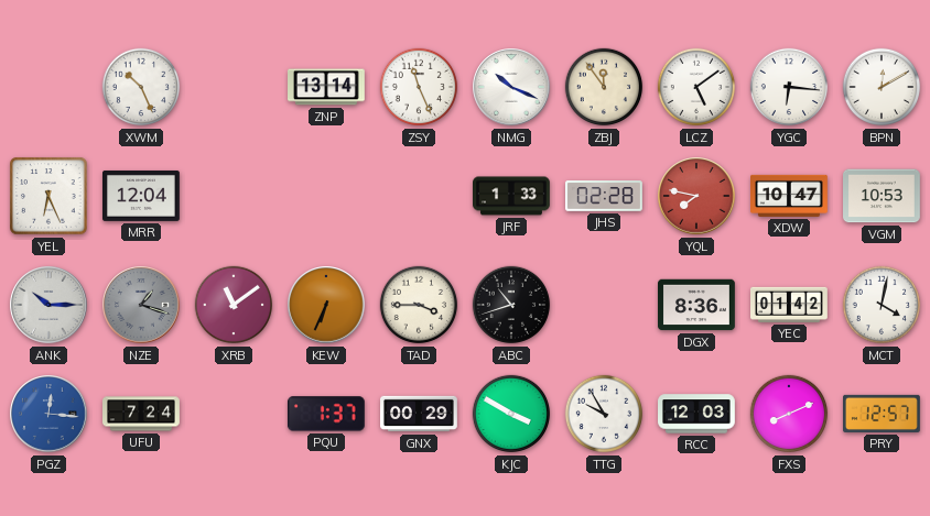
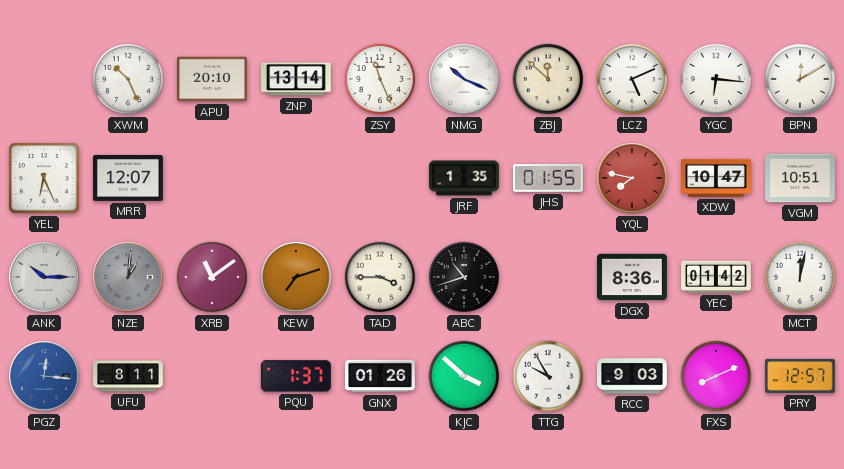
APU: none -> 20:10
ZBJ: 11:54 -> 11:52
LCZ: 5:09 -> 5:11
MRR: 12:04 -> 12:07
JRF: 1:33 -> 1:35
JHS: 02:28 -> 01:55
VGM: 10:53 -> 10:51
NZE: 1:18 -> 1:01
KEW: 6:34 -> 7:12
MCT: 4:02 -> 12:02
UFU: 7:24 -> 8:11
GNX: 00:29 -> 01:26
KJC: 3:50 -> 3:52
RCC: 12:03 -> 9:03
